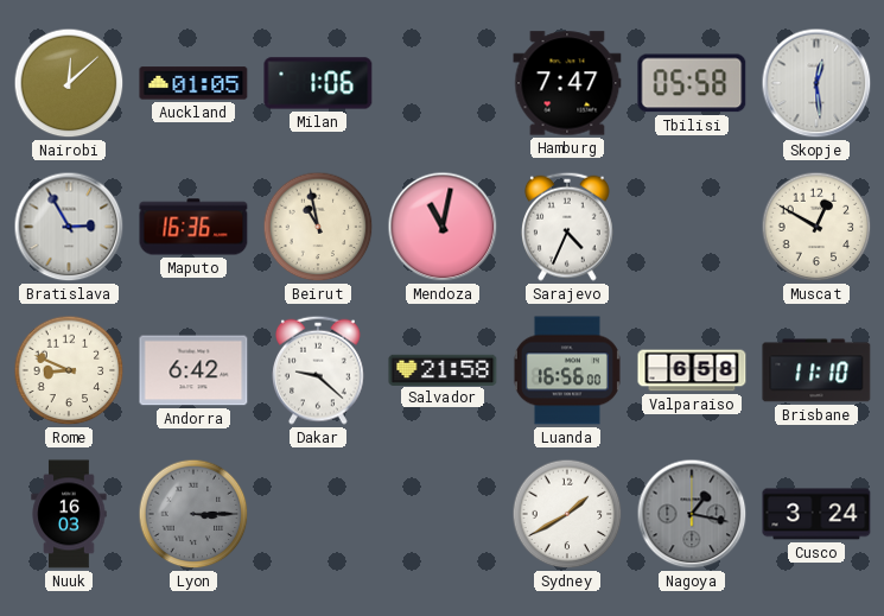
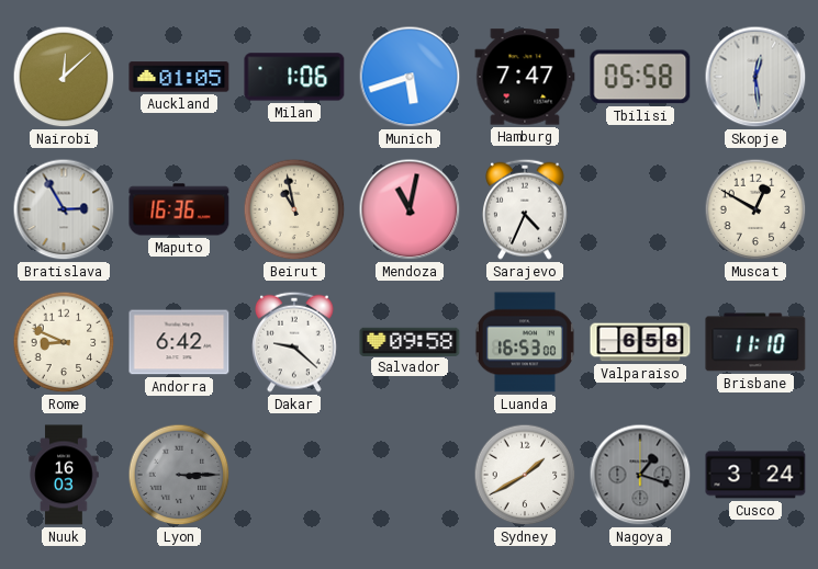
Munich: none -> 5:42
Salvador: 21:58 -> 09:58
Luanda: 16:56 -> 16:53
Nagoya: 1:17 -> 1:18
